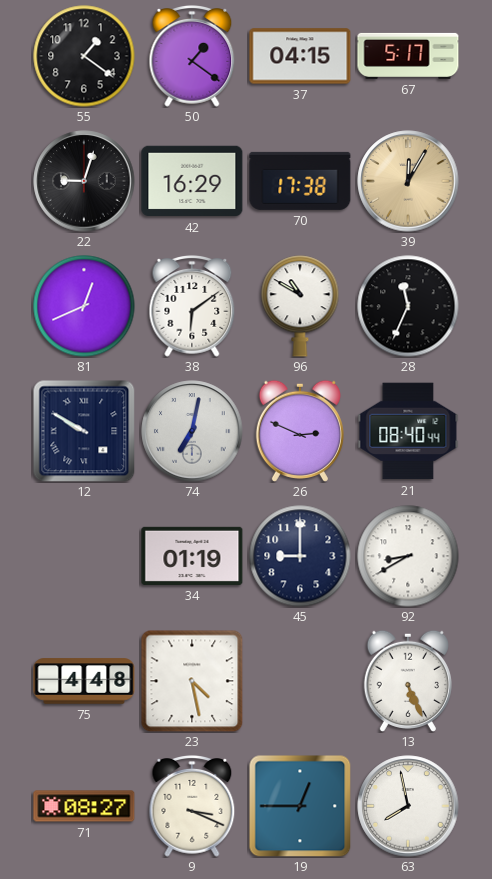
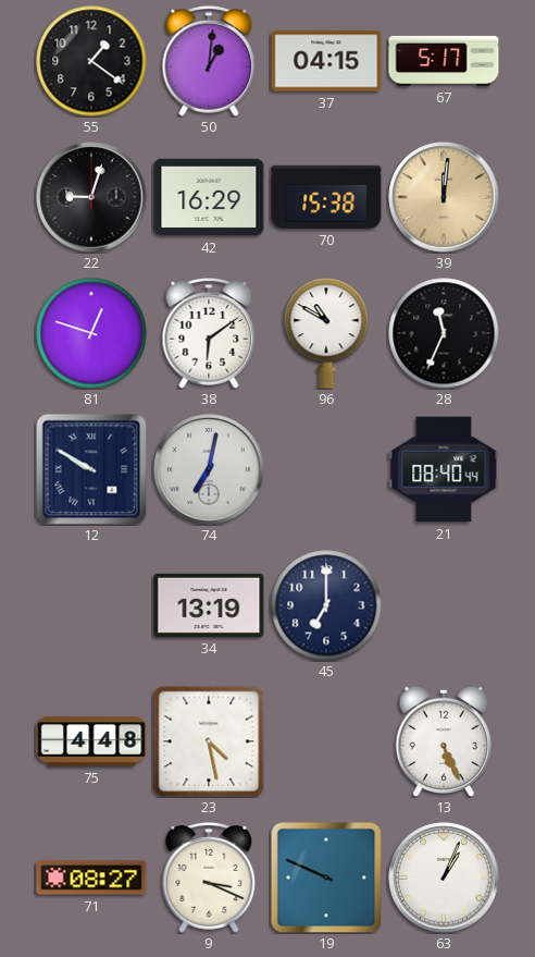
50: 1:21 -> 1:01
70: 17:38 -> 15:38
39: 12:05 -> 12:01
81: 12:41 -> 12:48
26: 2:49 -> none
34: 01:19 -> 13:19
45: 9:00 -> 7:00
92: 8:40 -> none
19: 12:45 -> 9:49
63: 7:58 -> 1:04
